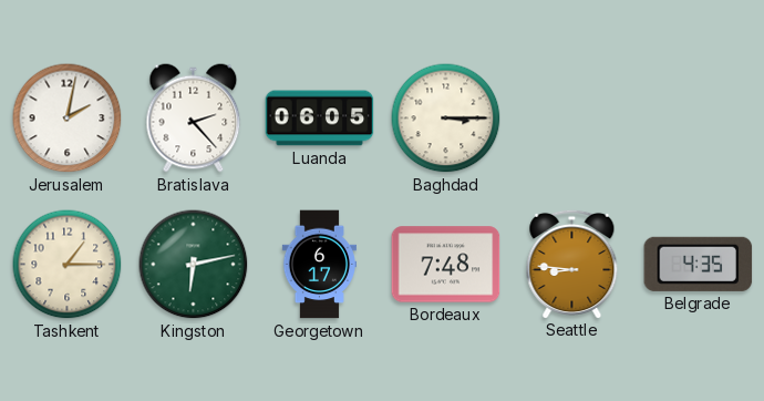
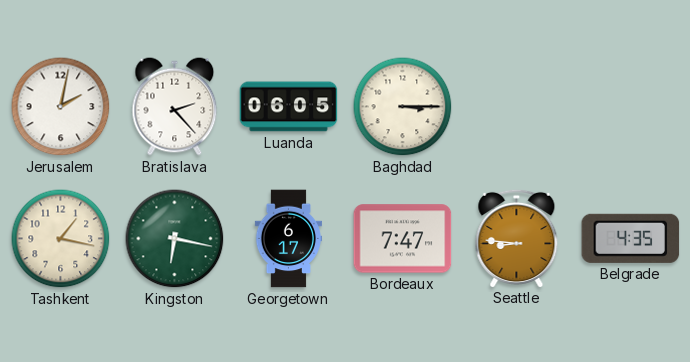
Tashkent: 1:15 -> 1:17
Kingston: 6:13 -> 6:17
Bordeaux: 7:48 -> 7:47
